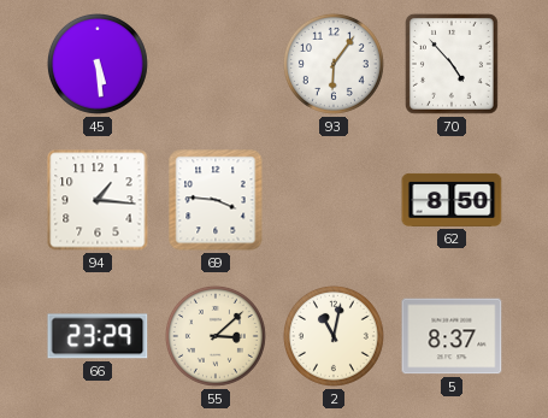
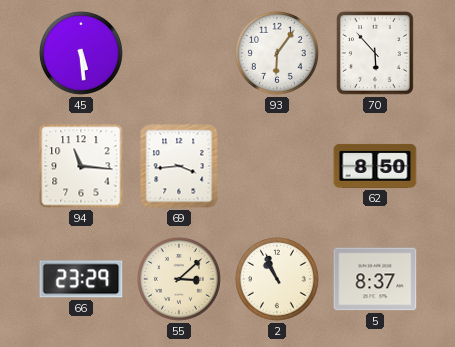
70: 4:53 -> 5:53
94: 1:16 -> 11:16
69: 3:46 -> 3:44
2: 11:02 -> 10:56
